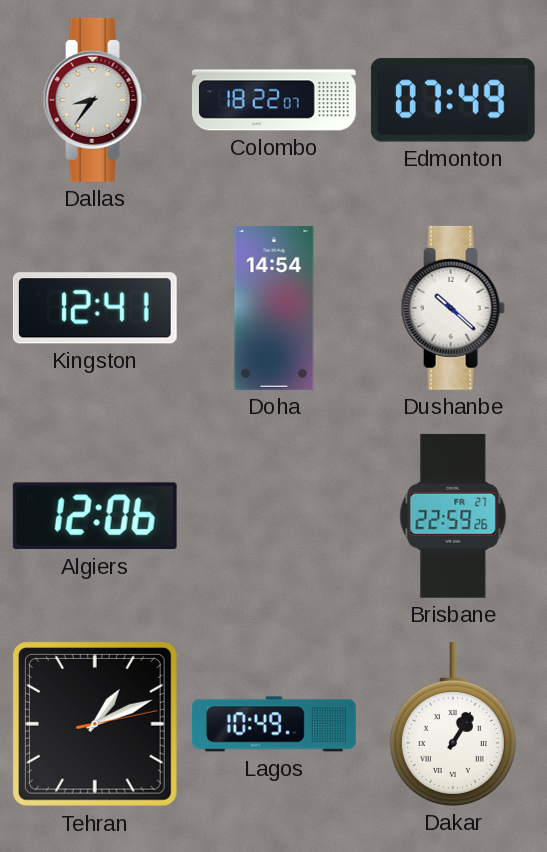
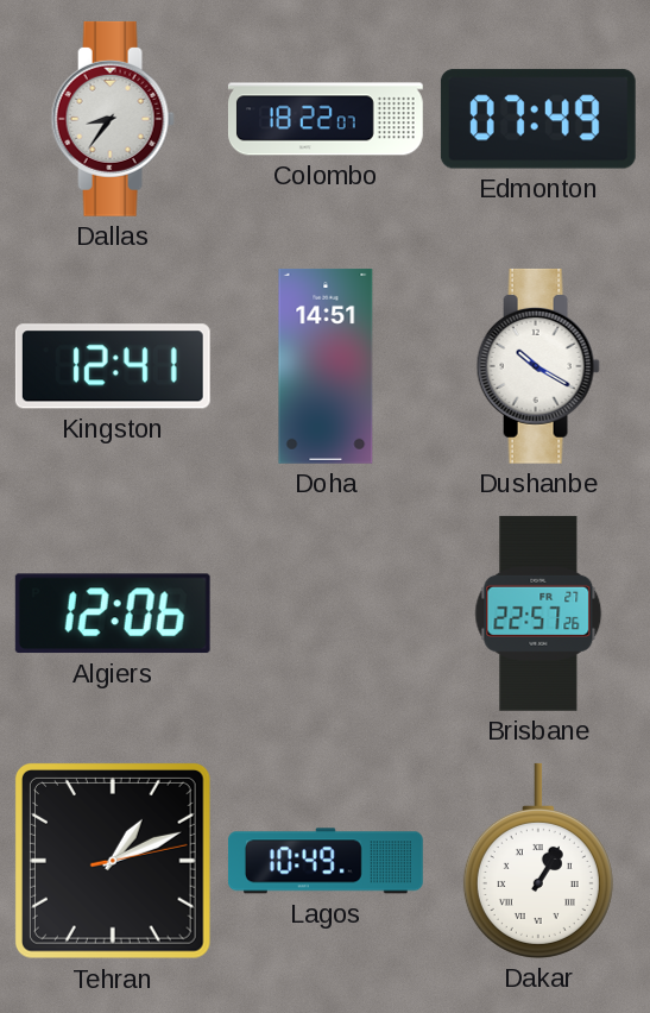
Doha: 14:54 -> 14:51
Dushanbe: 10:22 -> 10:20
Brisbane: 22:59 -> 22:57
